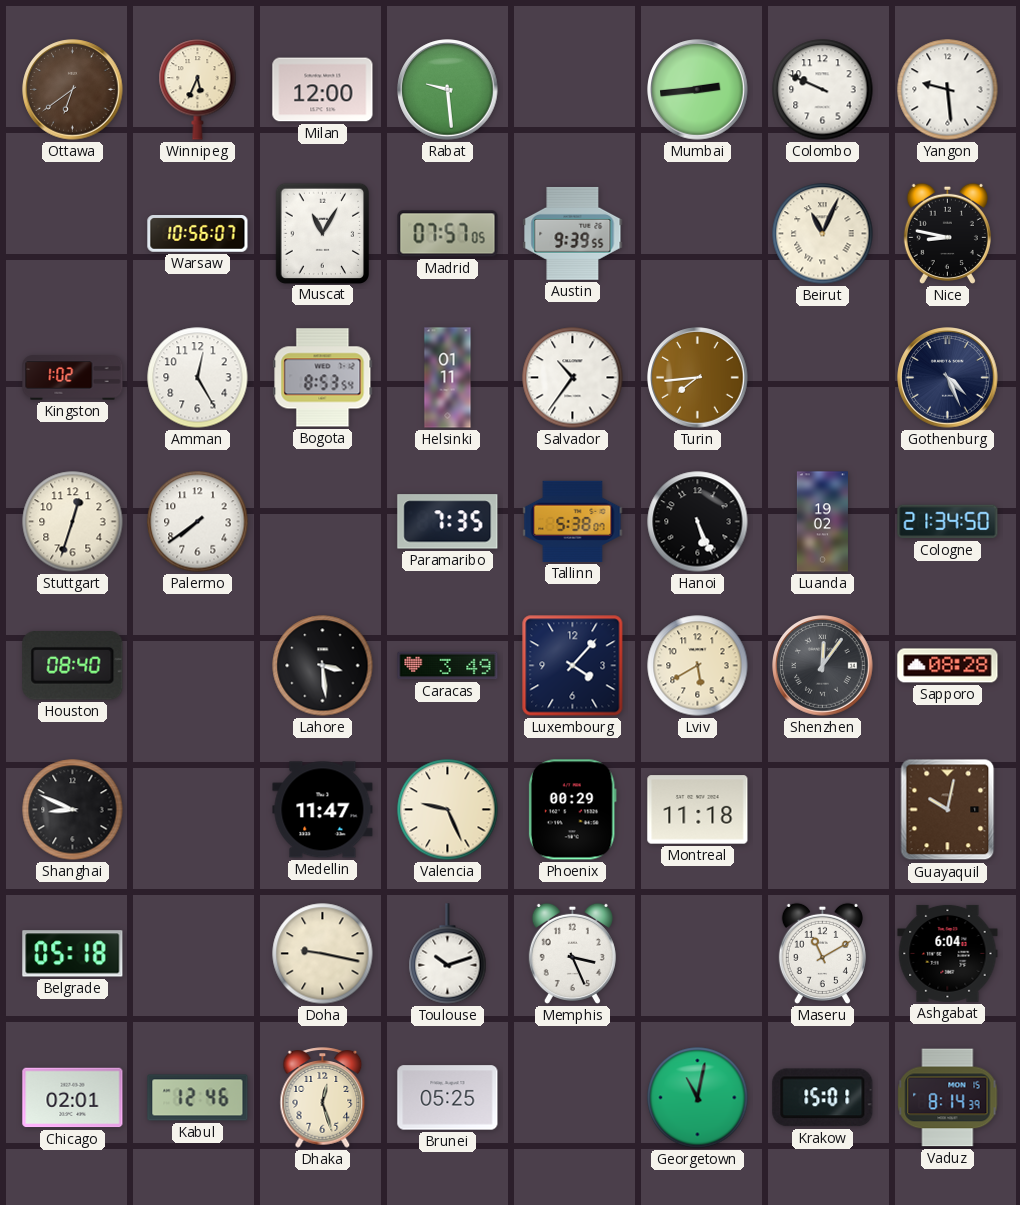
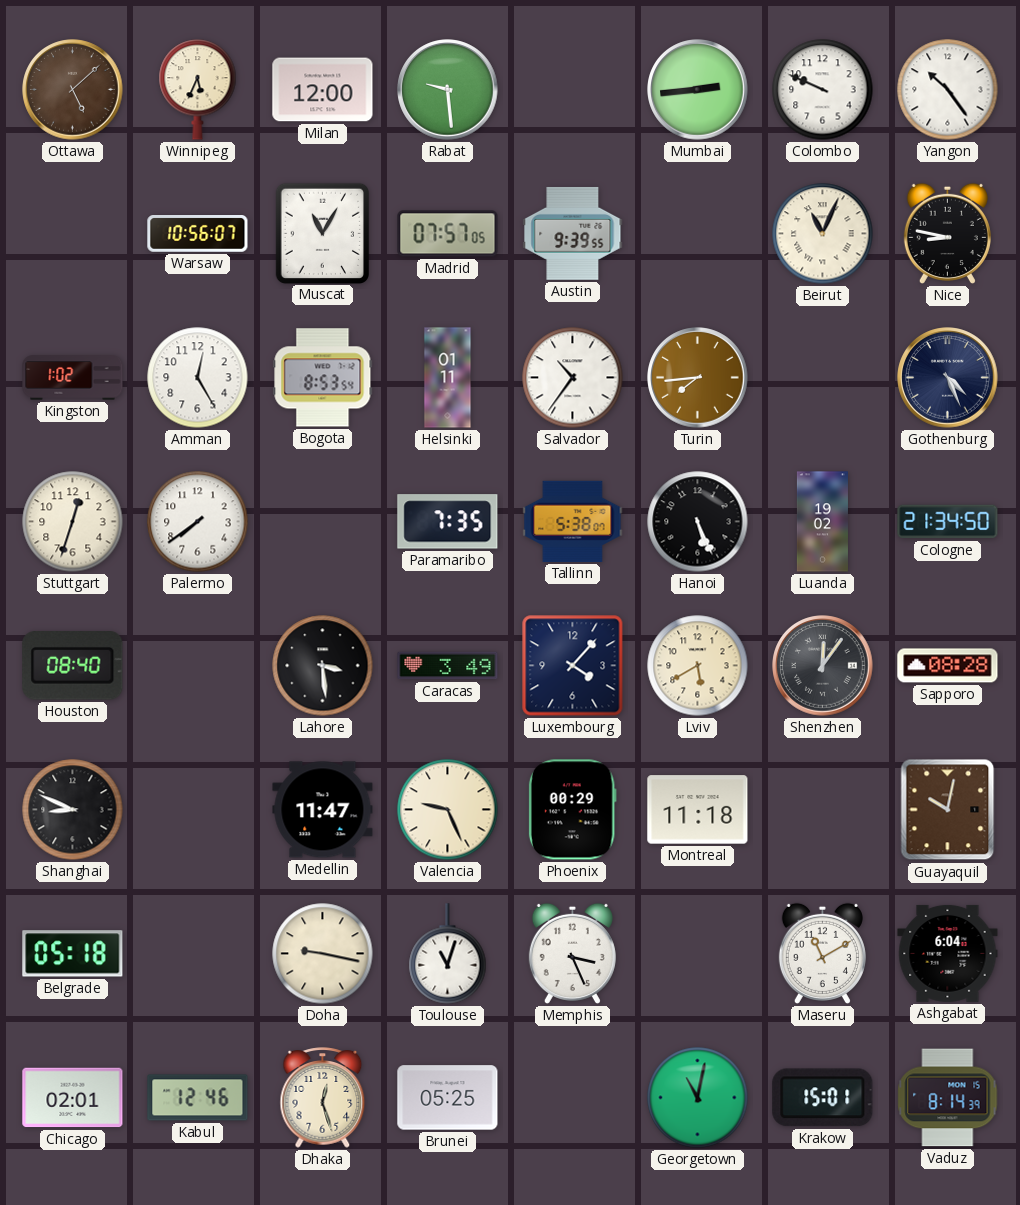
Ottawa: 6:39 -> 5:08
Yangon: 9:29 -> 10:24
Toulouse: 10:12 -> 11:03
